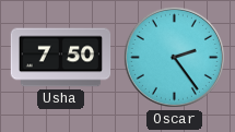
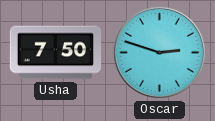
Oscar: 2:24 -> 2:48
